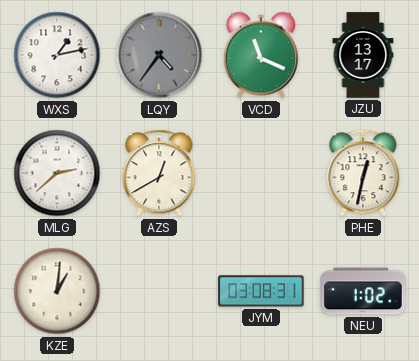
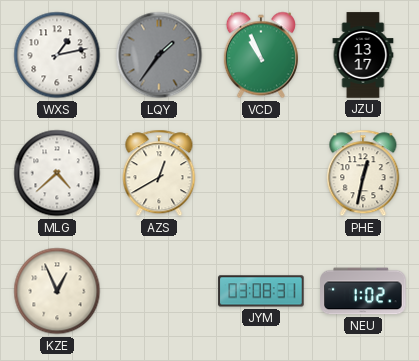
LQY: 4:36 -> 1:36
VCD: 11:19 -> 10:56
MLG: 2:38 -> 4:38
KZE: 1:01 -> 12:56
